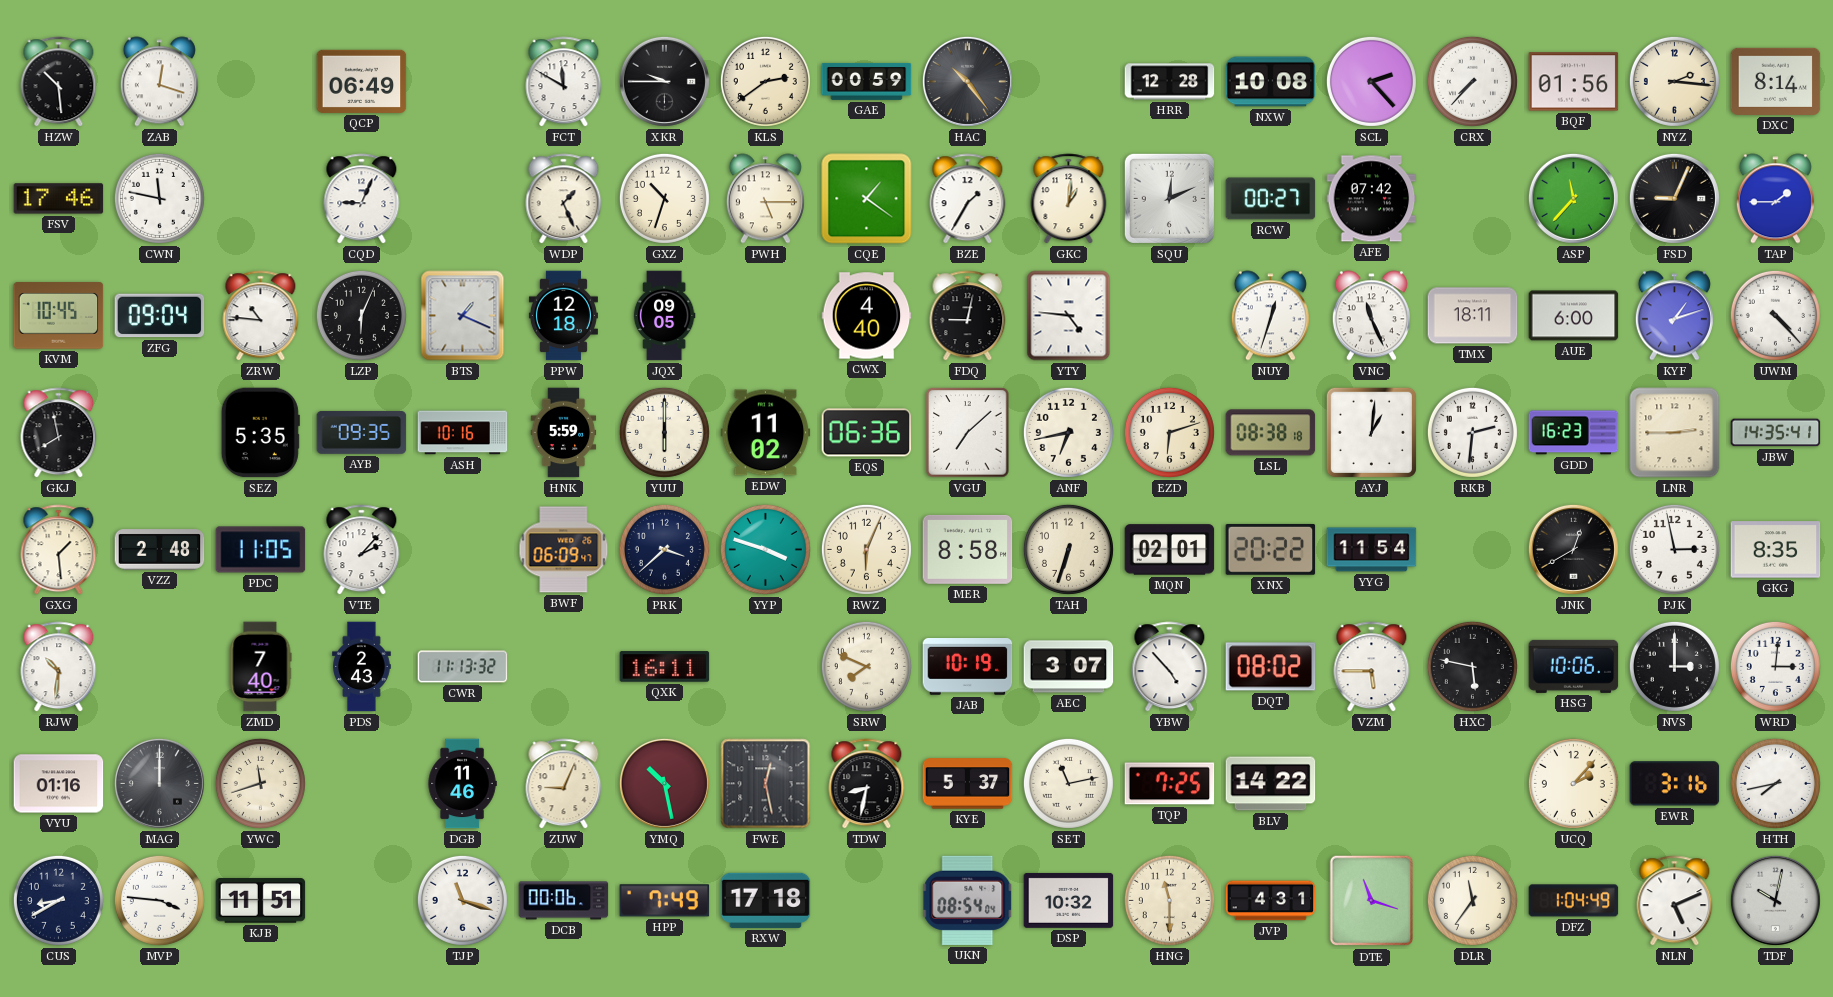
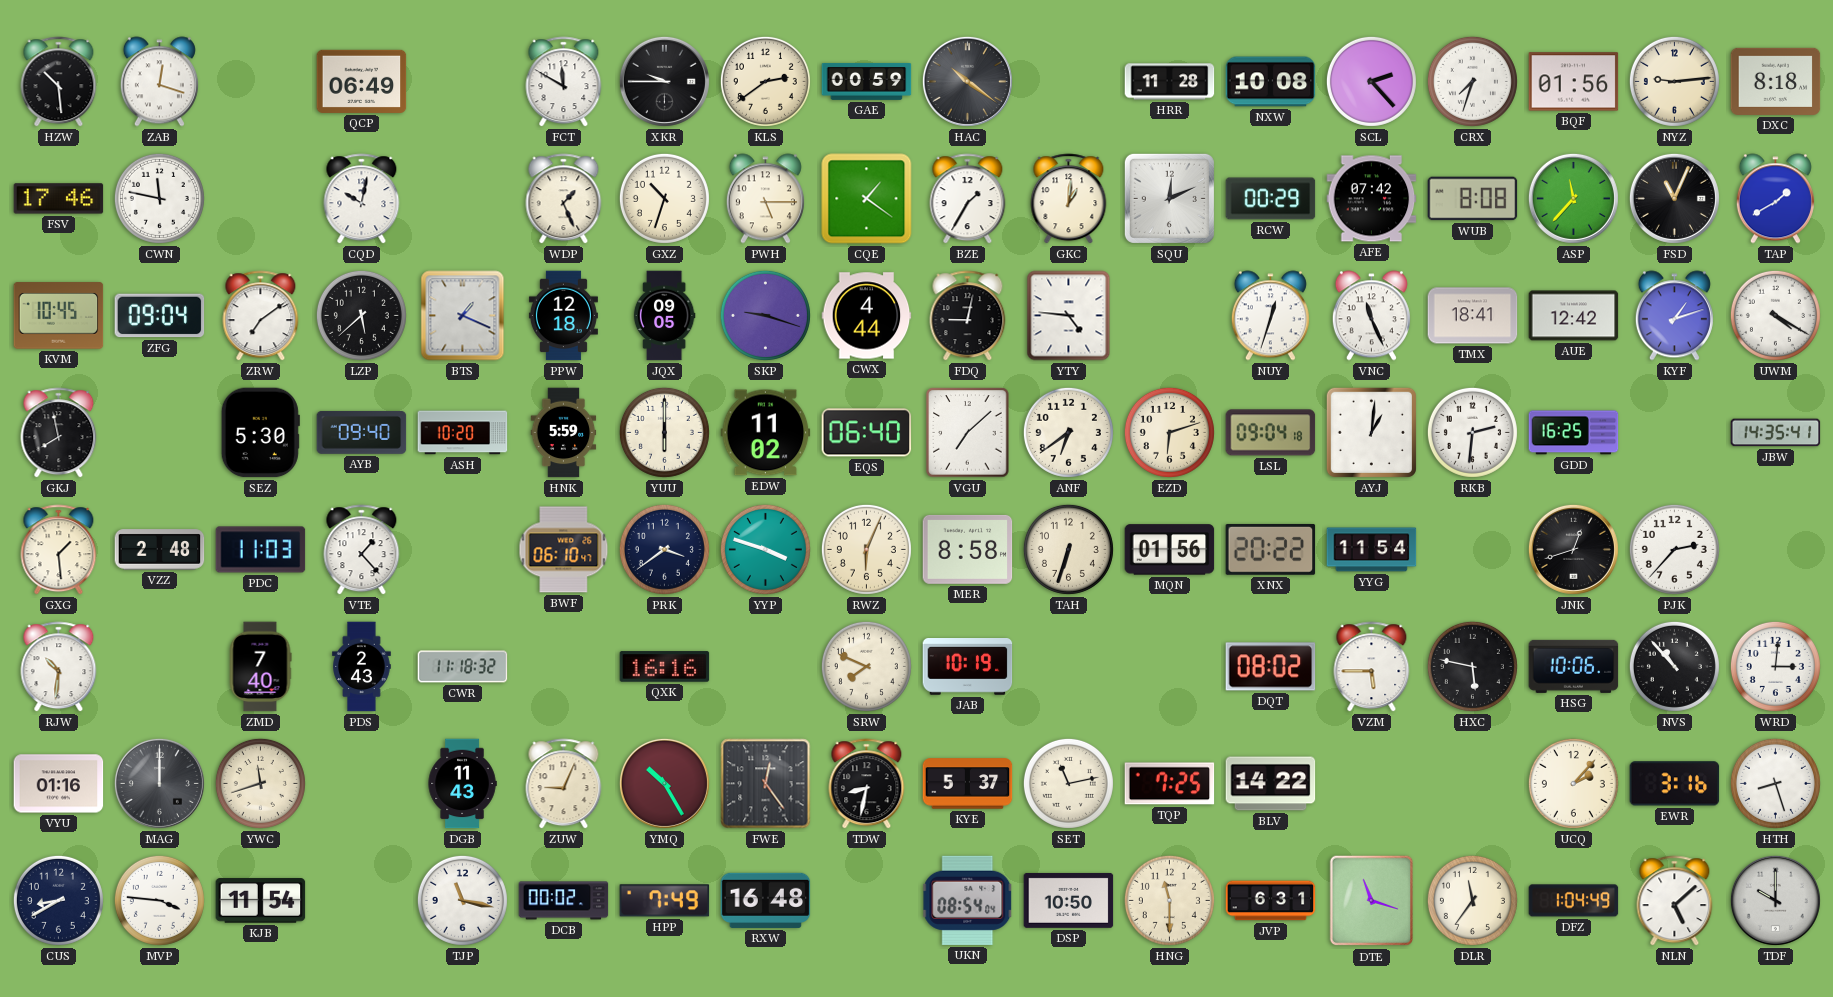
HAC: 10:24 -> 10:21
HRR: 12:28 -> 11:28
CRX: 7:37 -> 7:33
NYZ: 2:16 -> 9:14
DXC: 8:14 -> 8:18
CQD: 9:04 -> 10:02
RCW: 00:27 -> 00:29
WUB: none -> 8:08
FSD: 9:04 -> 11:04
TAP: 1:45 -> 1:40
ZRW: 10:46 -> 7:09
LZP: 6:04 -> 5:38
SKP: none -> 9:18
CWX: 4:40 -> 4:44
TMX: 18:11 -> 18:41
AUE: 6:00 -> 12:42
UWM: 4:23 -> 4:20
SEZ: 5:35 -> 5:30
AYB: 09:35 -> 09:40
ASH: 10:16 -> 10:20
EQS: 06:36 -> 06:40
ANF: 6:43 -> 6:39
LSL: 08:38 -> 09:04
GDD: 16:23 -> 16:25
LNR: 2:45 -> none
PDC: 11:05 -> 11:03
VTE: 2:07 -> 1:23
BWF: 06:09 -> 06:10
PRK: 3:38 -> 3:39
MQN: 02:01 -> 01:56
JNK: 12:40 -> 12:42
PJK: 2:58 -> 2:37
GKG: 8:35 -> none
CWR: 11:13 -> 11:18
QXK: 16:11 -> 16:16
AEC: 3:07 -> none
YBW: 4:53 -> none
NVS: 3:00 -> 10:53
DGB: 11:46 -> 11:43
YMQ: 10:28 -> 10:25
FWE: 12:28 -> 12:24
HTH: 7:43 -> 8:27
KJB: 11:51 -> 11:54
TJP: 11:18 -> 11:17
DCB: 00:06 -> 00:02
RXW: 17:18 -> 16:48
DSP: 10:32 -> 10:50
JVP: 4:31 -> 6:31
NLN: 5:11 -> 5:08
TDF: 10:02 -> 10:00
